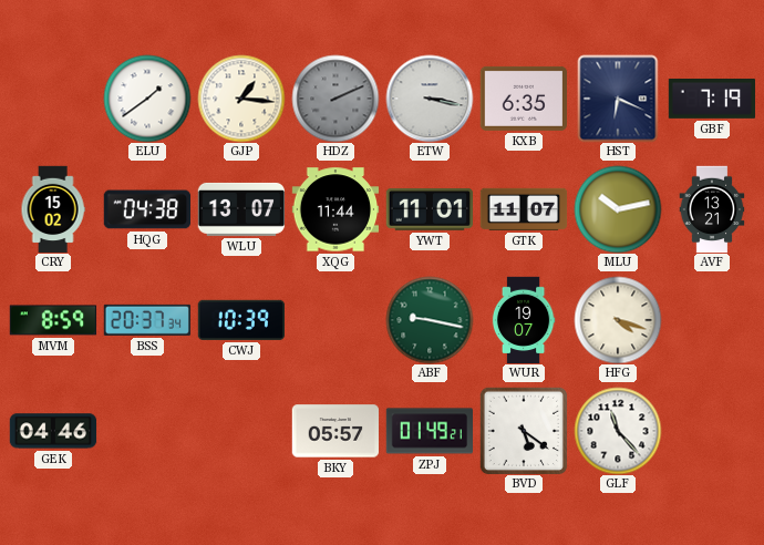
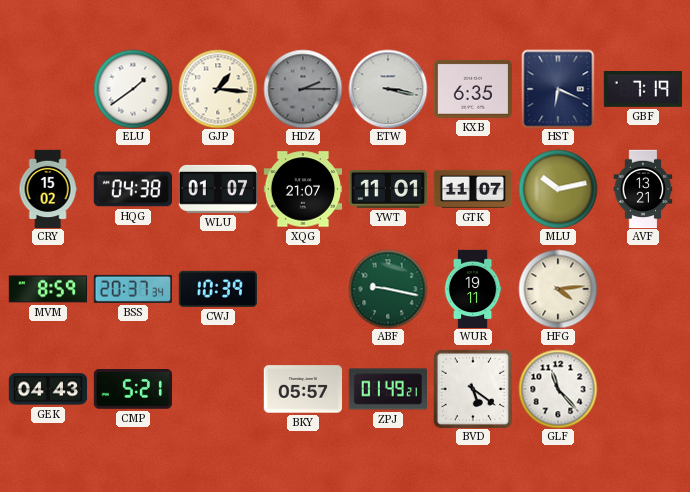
HDZ: 2:11 -> 2:15
WLU: 13:07 -> 01:07
XQG: 11:44 -> 21:07
WUR: 19:07 -> 19:11
HFG: 4:18 -> 4:14
GEK: 04:46 -> 04:43
CMP: none -> 5:21
